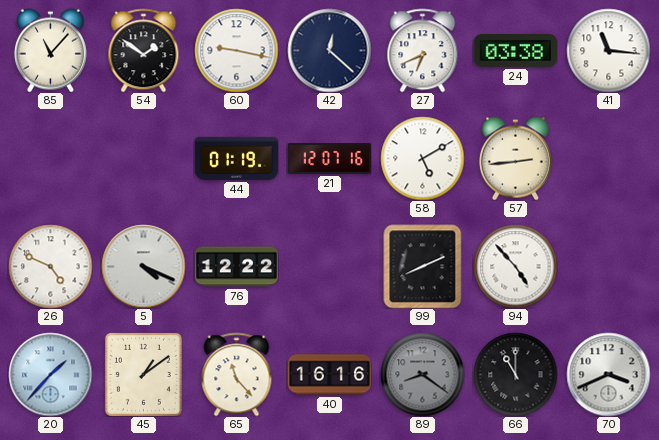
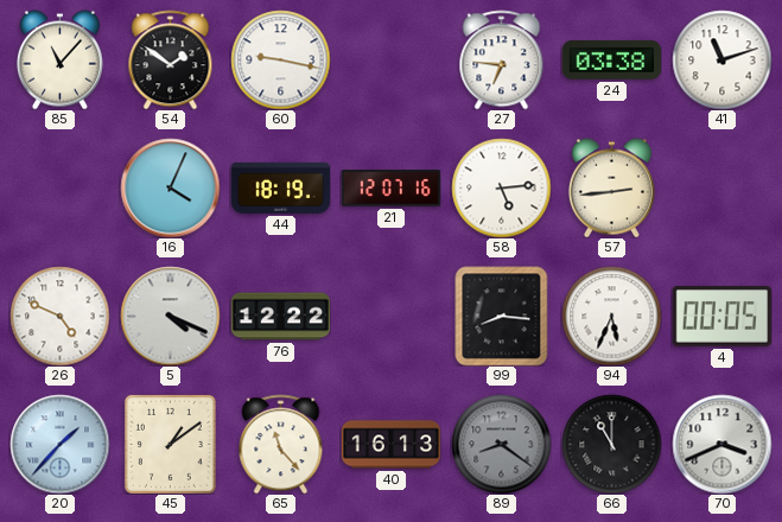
42: 12:22 -> none
27: 6:41 -> 6:46
41: 11:16 -> 11:12
16: none -> 4:04
44: 01:19 -> 18:19
58: 5:10 -> 5:14
99: 8:11 -> 8:16
94: 4:53 -> 5:34
4: none -> 00:05
40: 16:16 -> 16:13
